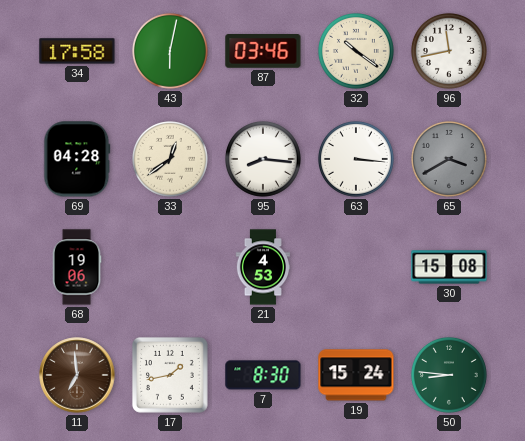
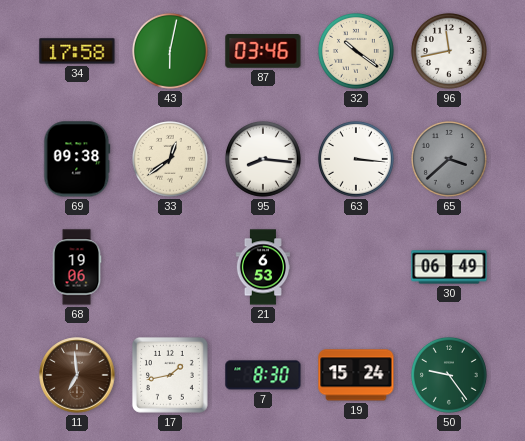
69: 04:28 -> 09:38
65: 3:40 -> 3:38
21: 4:53 -> 6:53
30: 15:08 -> 06:49
50: 8:46 -> 9:24
